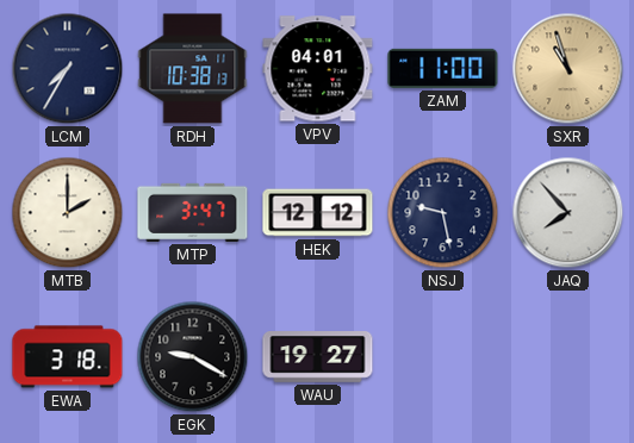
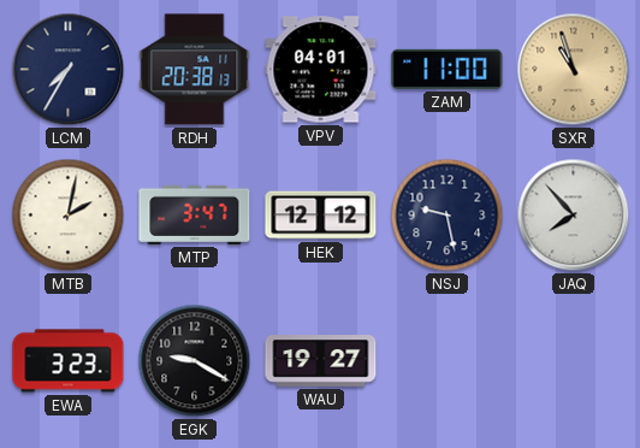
RDH: 10:38 -> 20:38
MTB: 2:00 -> 2:02
EWA: 3:18 -> 3:23
